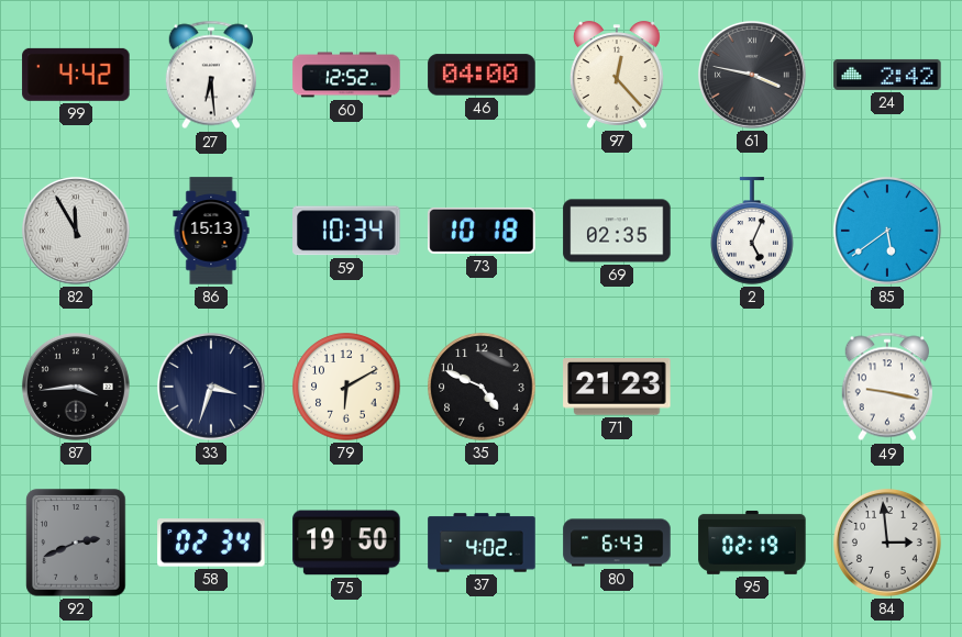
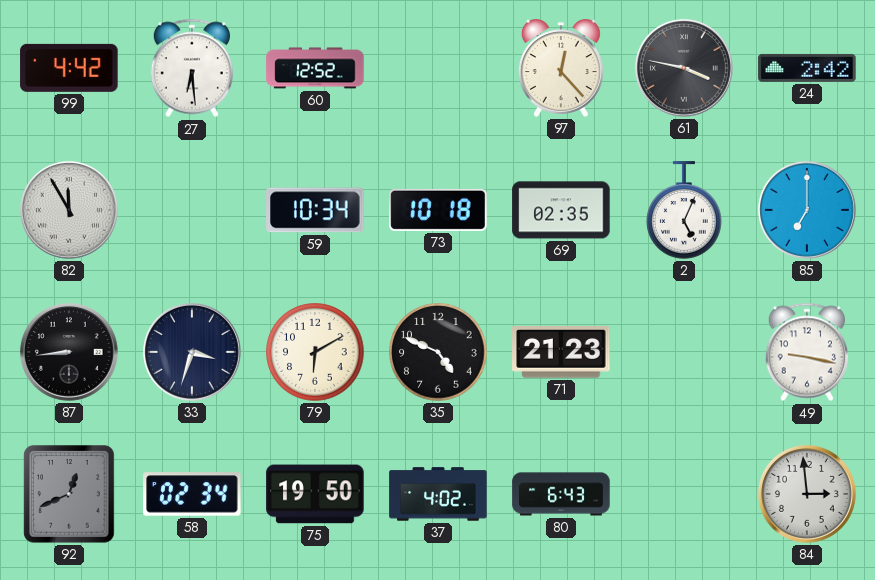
46: 04:00 -> none
86: 15:13 -> none
85: 5:39 -> 7:00
87: 3:44 -> 8:44
92: 2:41 -> 12:41
95: 02:19 -> none
